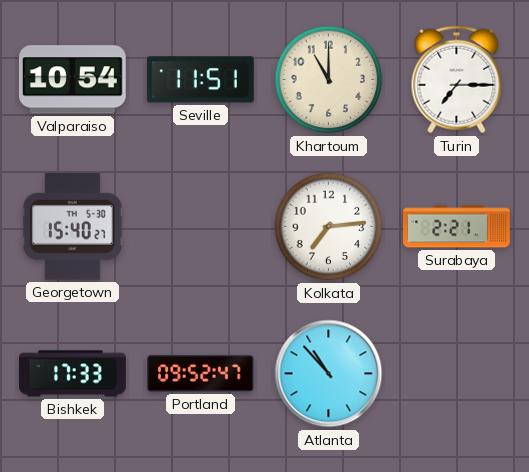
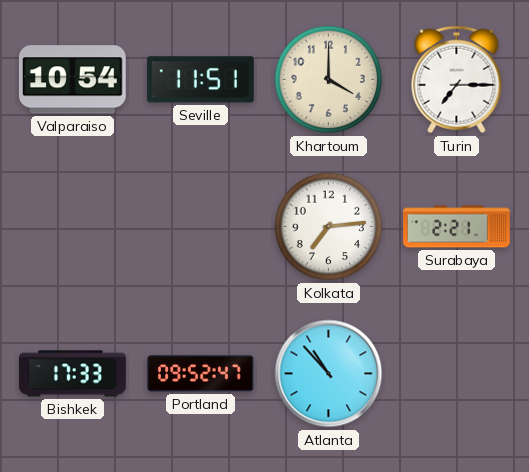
Khartoum: 11:00 -> 4:00
Georgetown: 15:40 -> none
